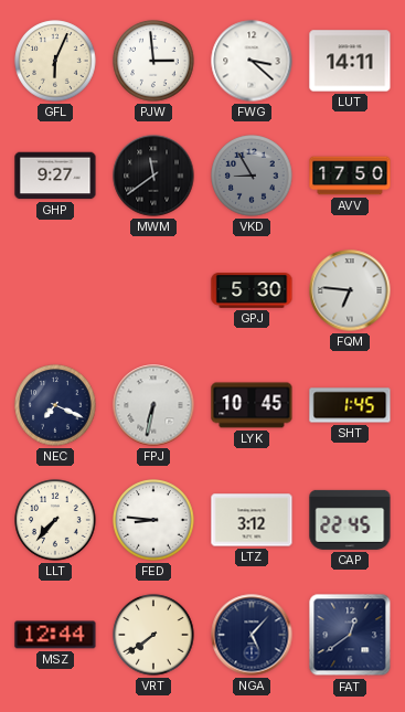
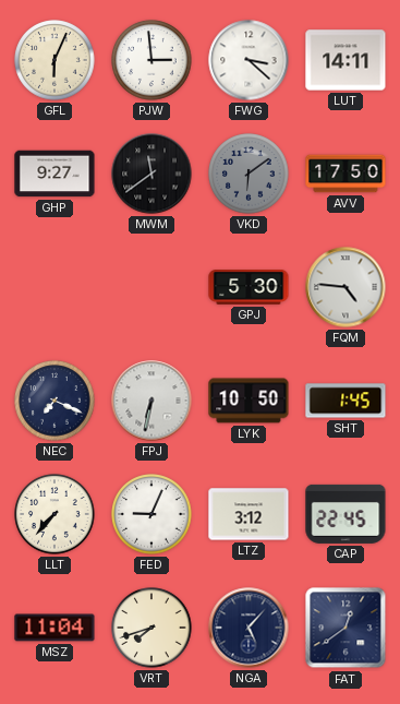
VKD: 8:55 -> 6:09
FQM: 6:46 -> 4:46
LYK: 10:45 -> 10:50
FED: 8:46 -> 9:04
MSZ: 12:44 -> 11:04
VRT: 7:39 -> 7:42
